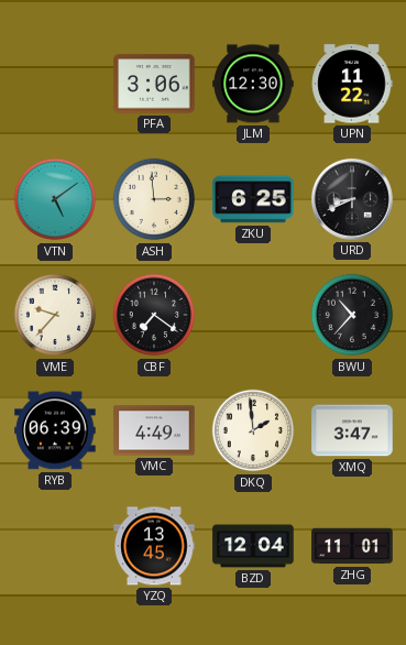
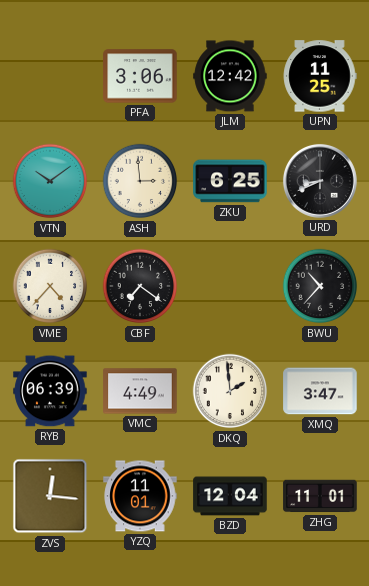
JLM: 12:30 -> 12:42
UPN: 11:22 -> 11:25
VTN: 5:09 -> 10:09
VME: 9:37 -> 4:37
ZVS: none -> 12:16
YZQ: 13:45 -> 11:01
